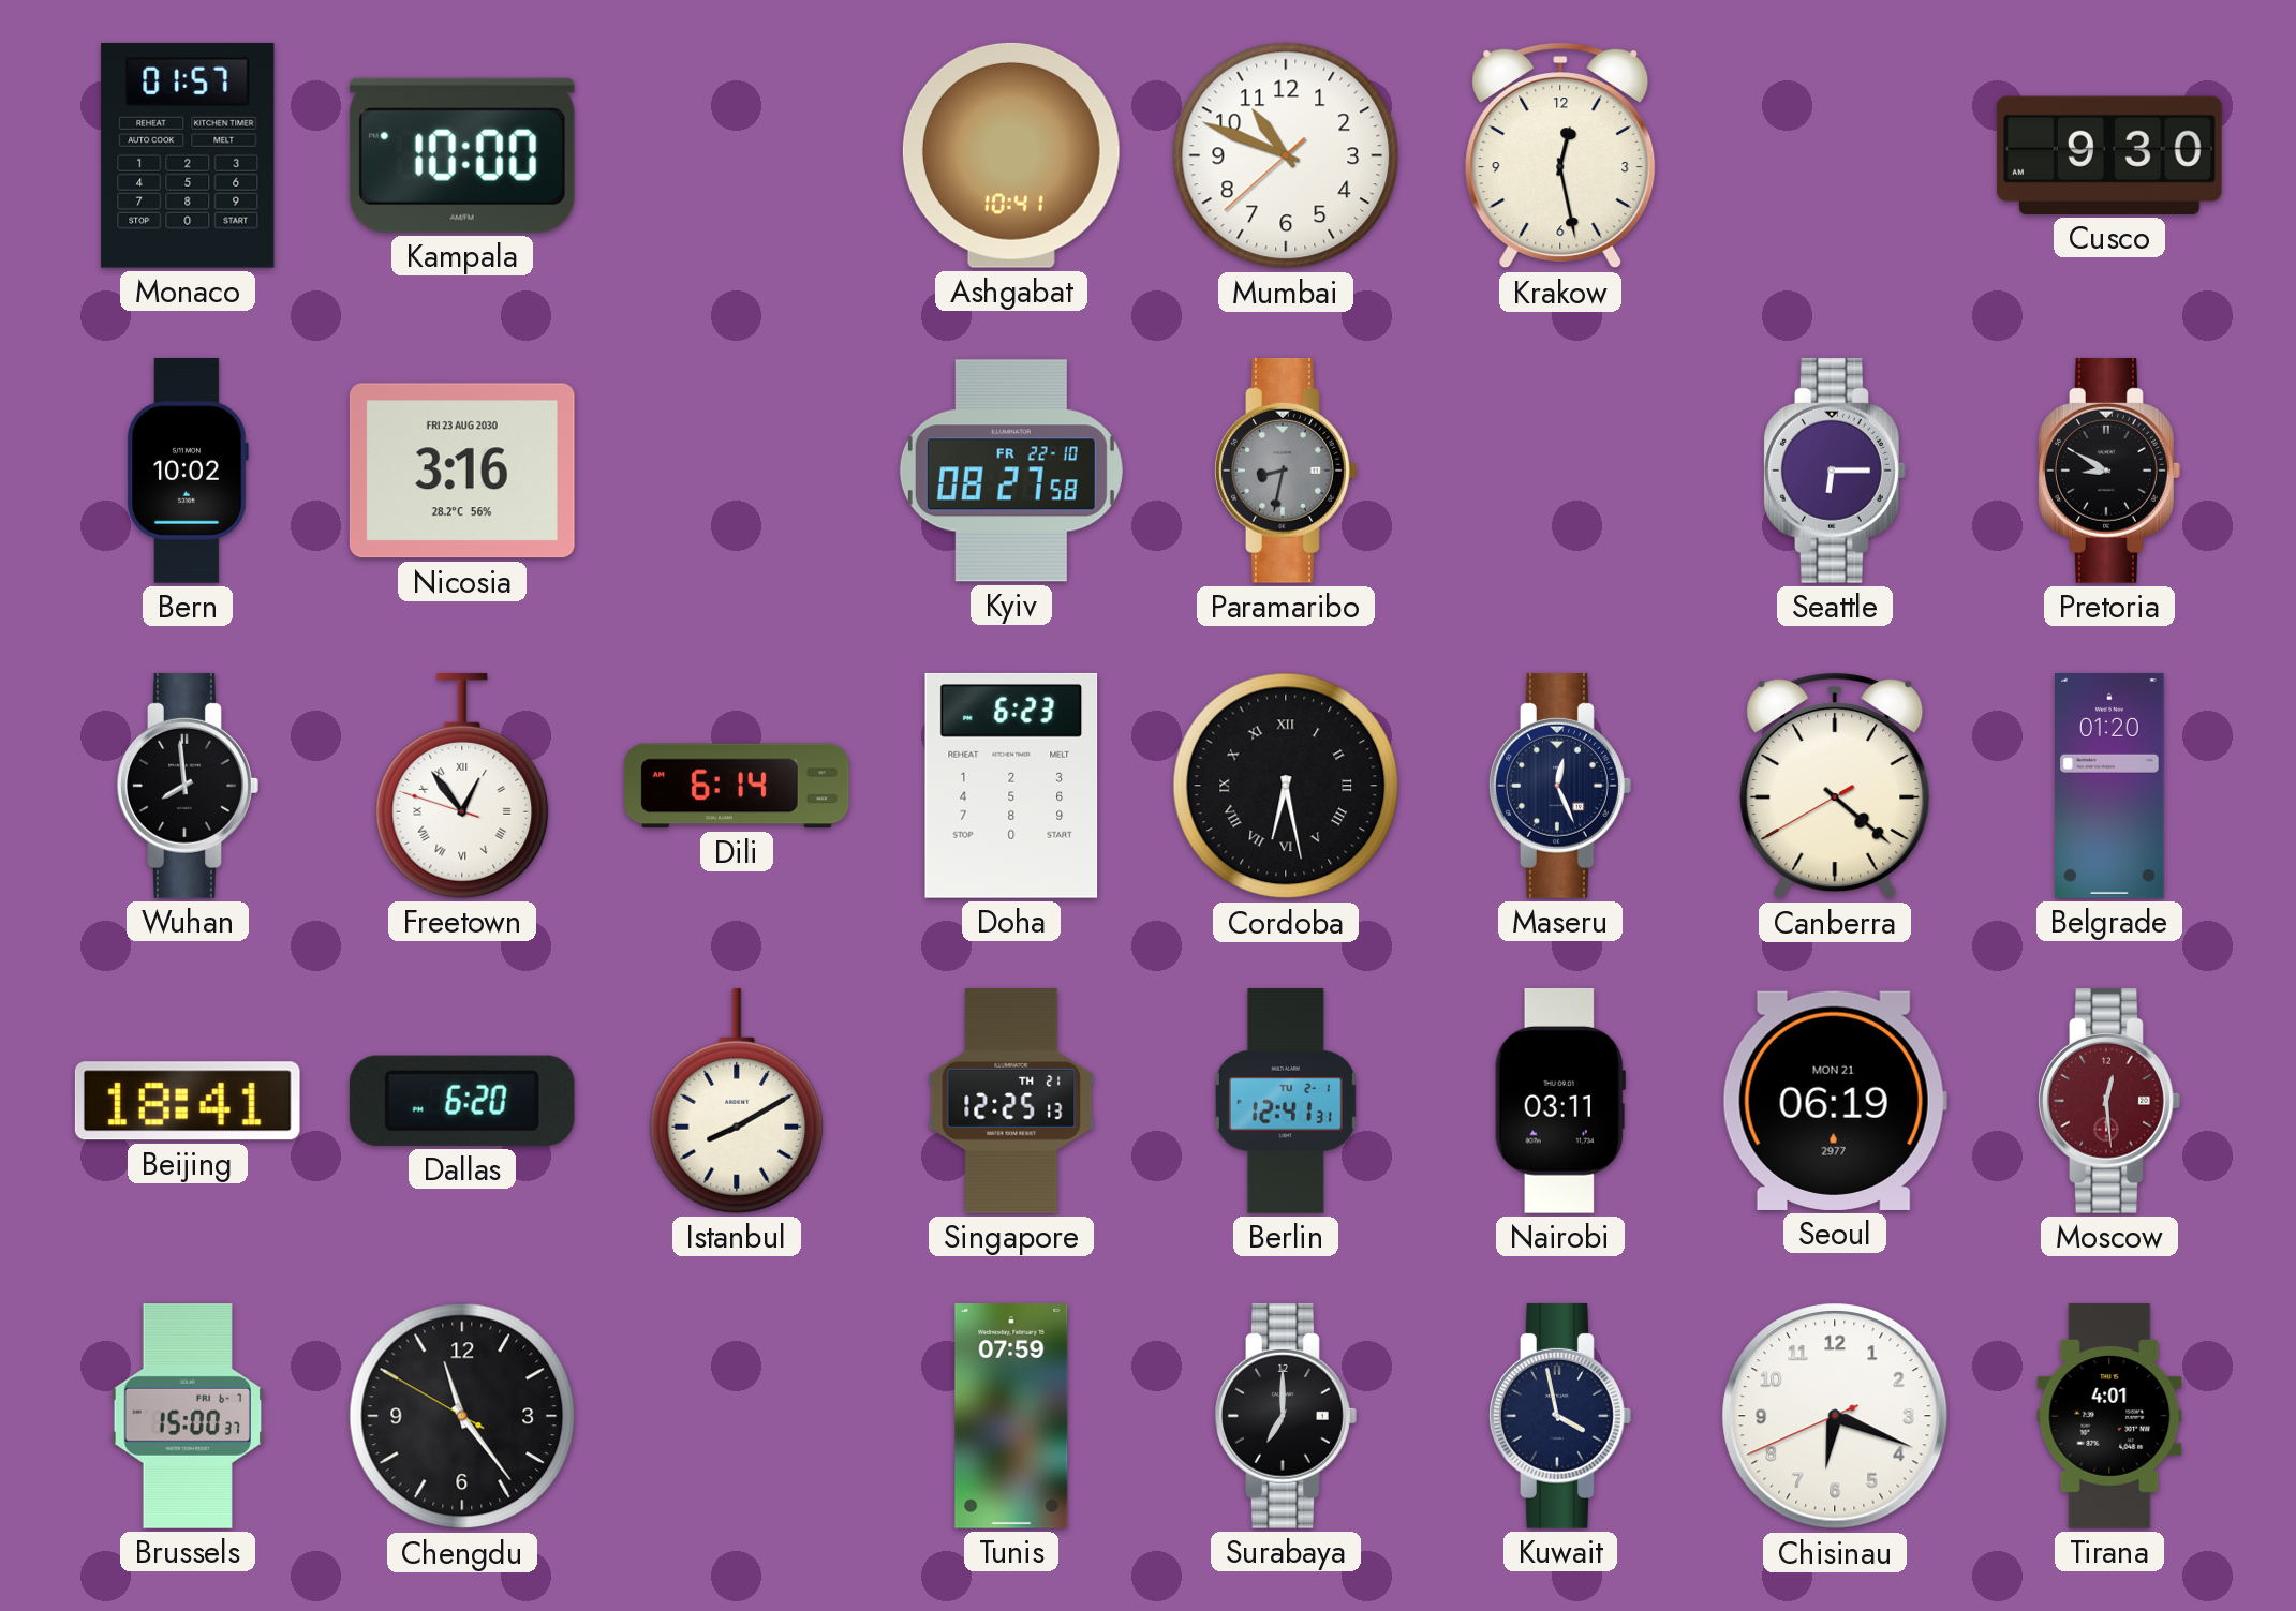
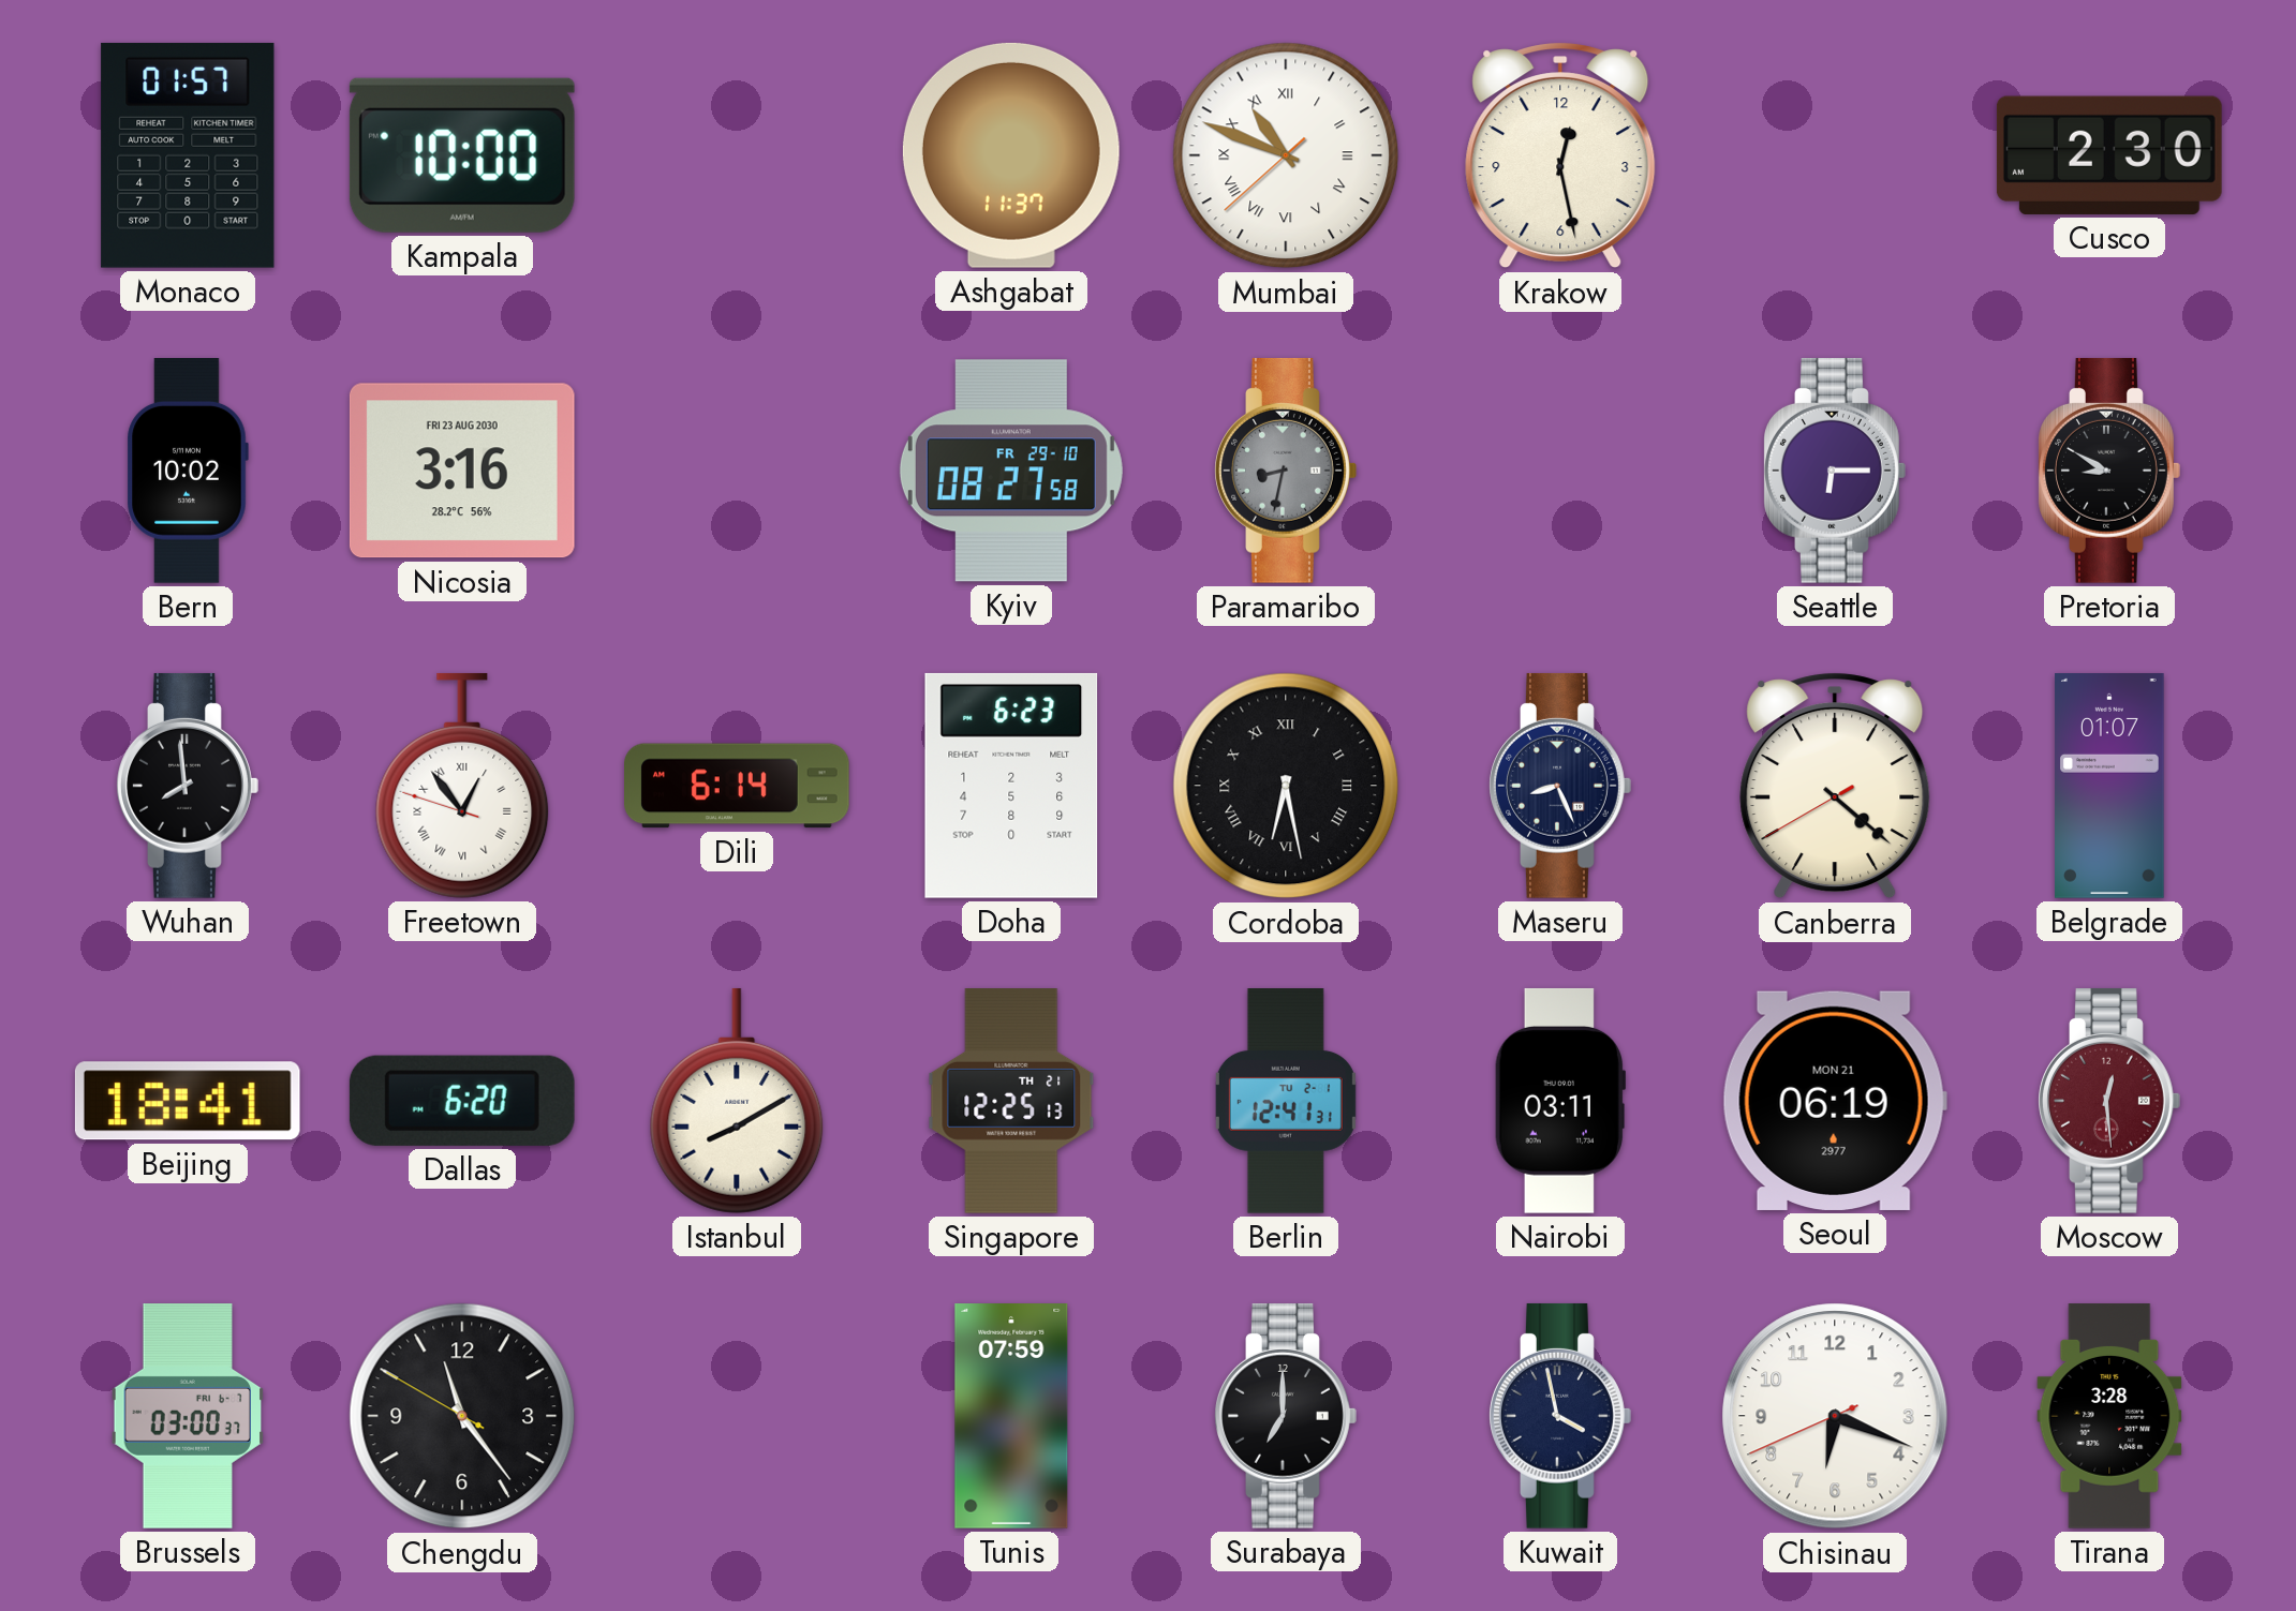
Ashgabat: 10:41 -> 11:37
Mumbai numerals: Arabic -> Roman
Cusco: 9:30 -> 2:30
Kyiv date: FR 22-10 -> FR 29-10
Maseru: 12:26 -> 8:26
Belgrade: 01:20 -> 01:07
Brussels: 15:00 -> 03:00
Tirana: 4:01 -> 3:28
